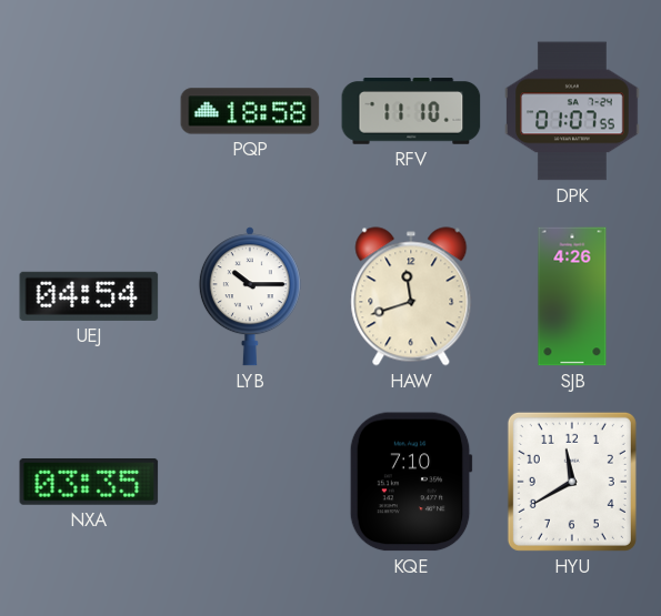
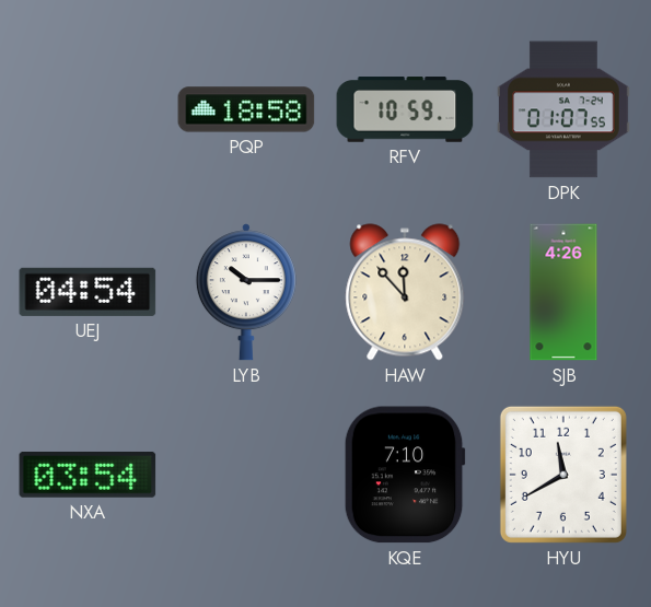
RFV: 11:10 -> 10:59
HAW: 11:42 -> 11:53
NXA: 03:35 -> 03:54
